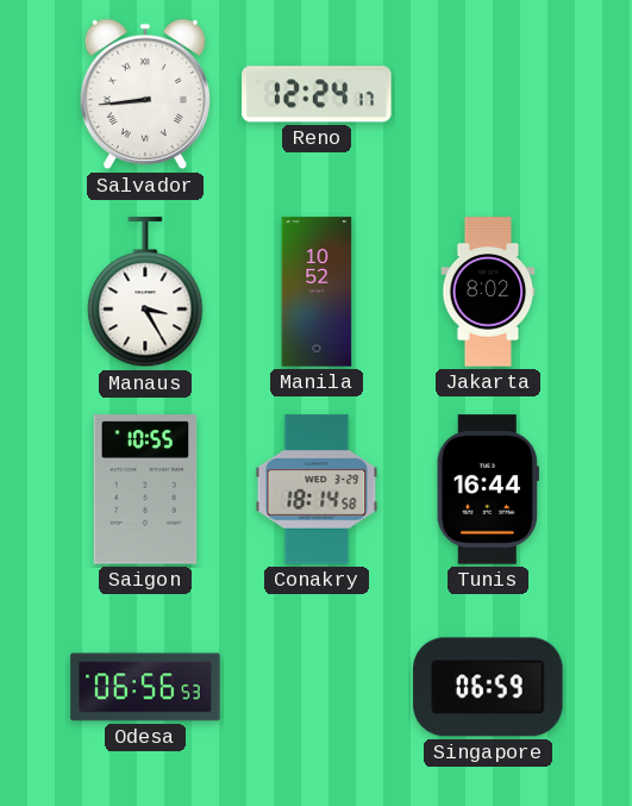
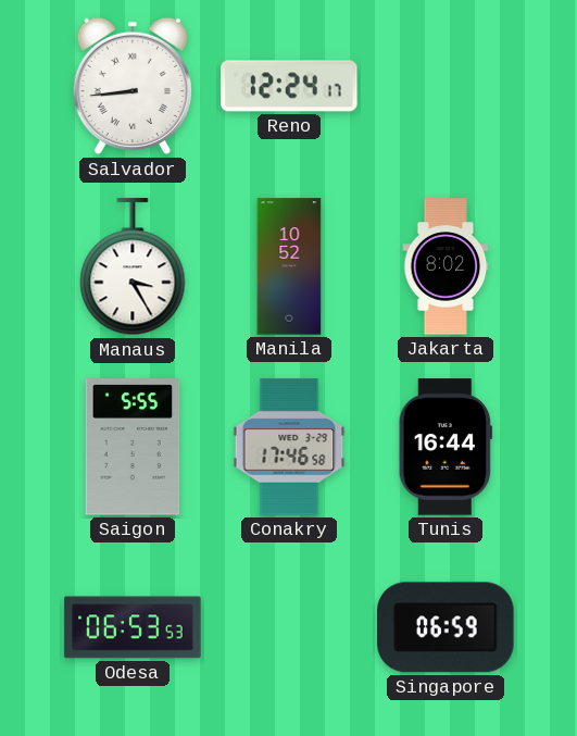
Saigon: 10:55 -> 5:55
Conakry: 18:14 -> 17:46
Odesa: 06:56 -> 06:53
